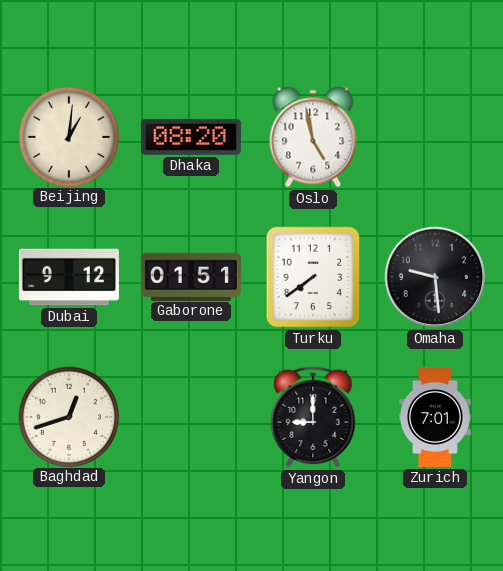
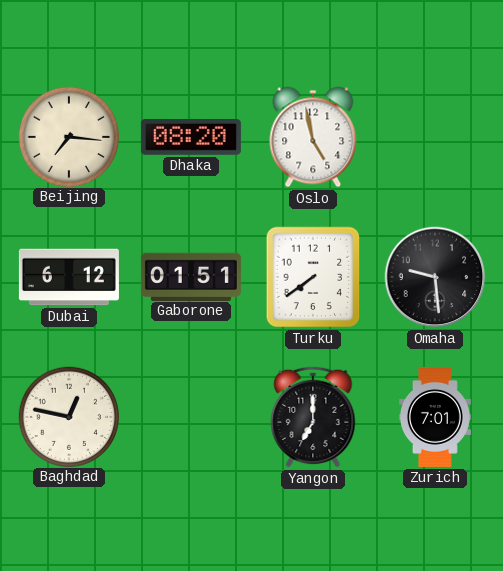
Beijing: 1:01 -> 7:16
Dubai: 9:12 -> 6:12
Baghdad: 12:42 -> 12:47
Yangon: 9:00 -> 7:00
